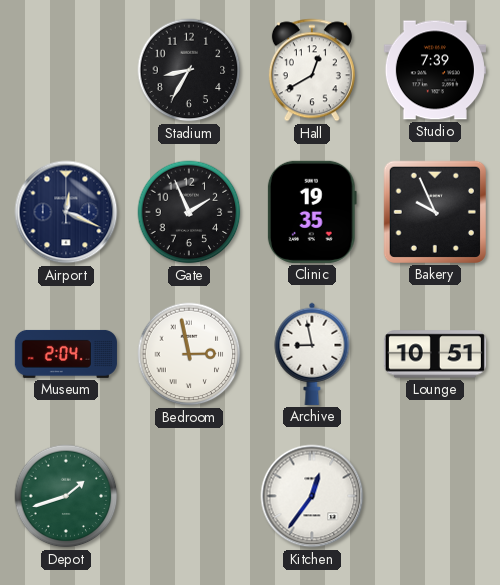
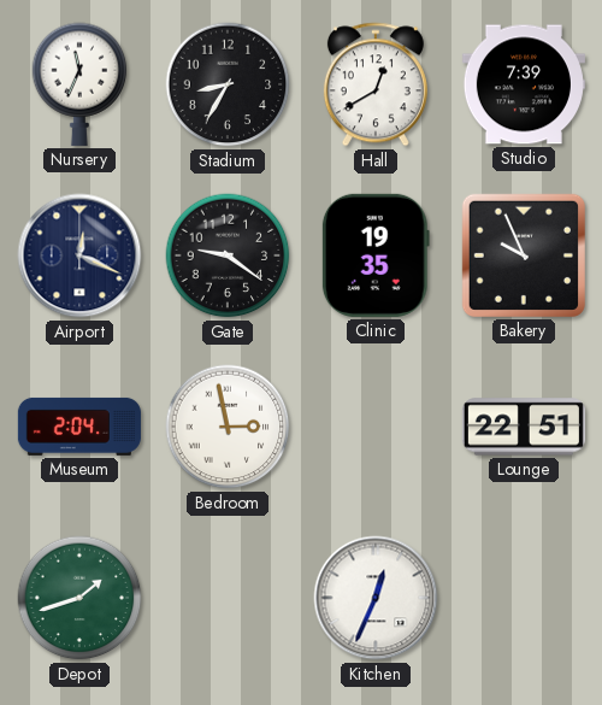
Nursery: none -> 11:34
Gate: 1:56 -> 9:21
Archive: 8:58 -> none
Lounge: 10:51 -> 22:51
Kitchen: 12:36 -> 12:34
